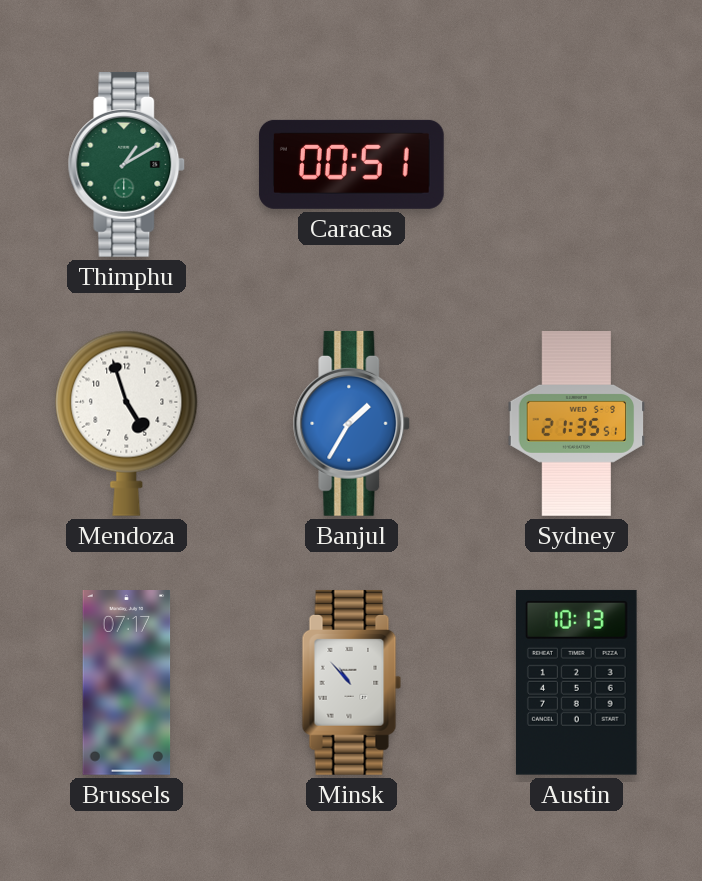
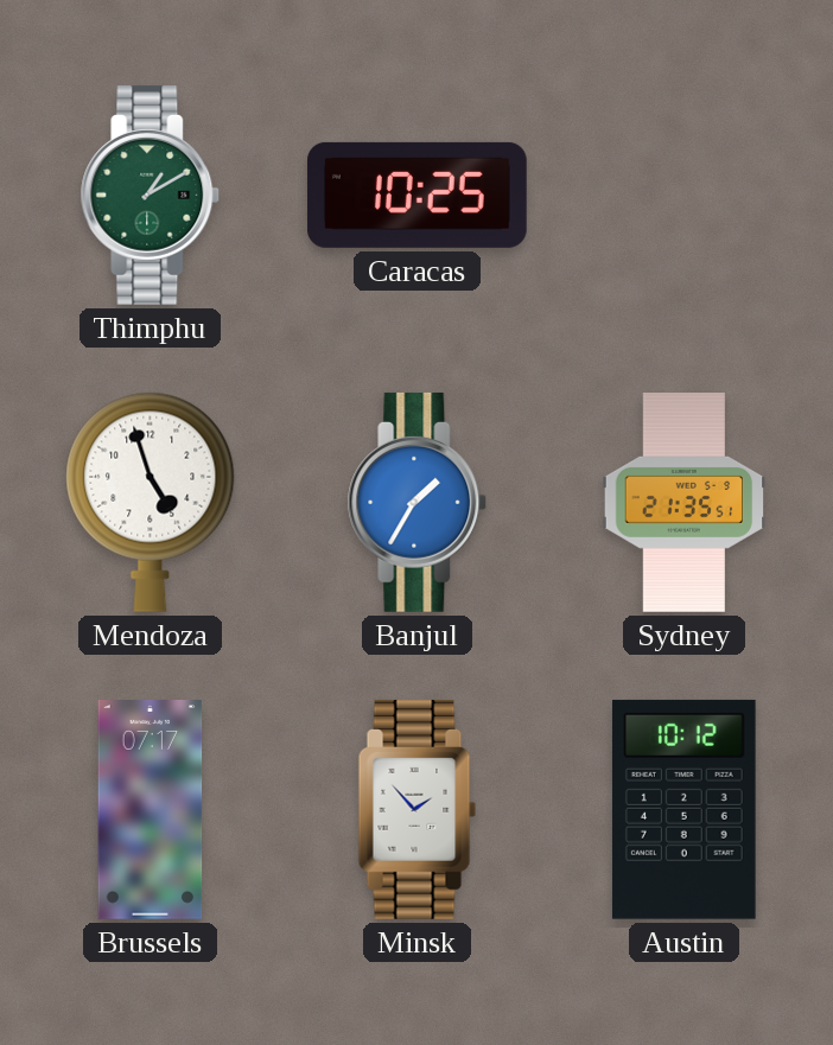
Caracas: 00:51 -> 10:25
Minsk: 10:53 -> 1:53
Austin: 10:13 -> 10:12
